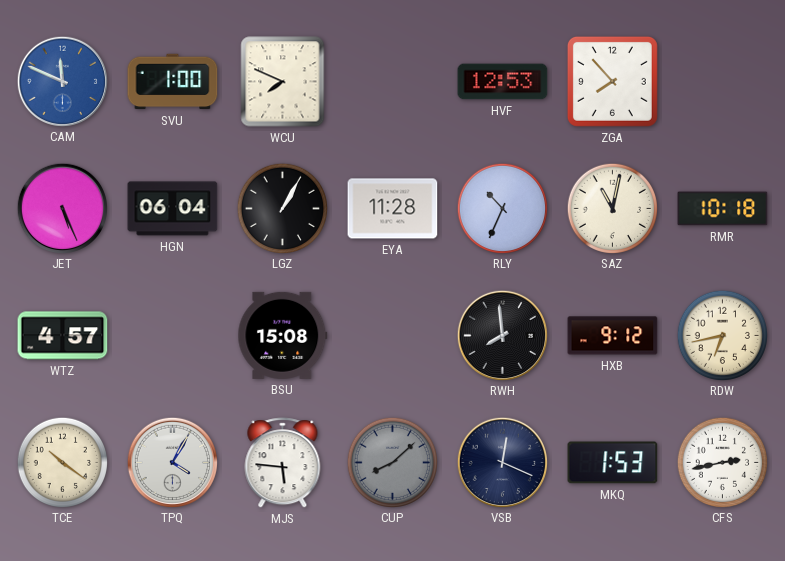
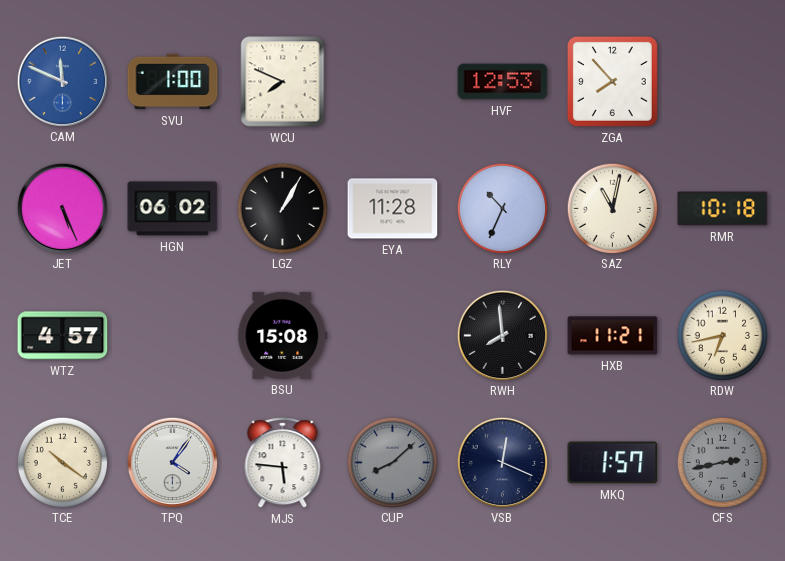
HGN: 06:04 -> 06:02
HXB: 9:12 -> 11:21
TPQ: 4:05 -> 4:06
MKQ: 1:53 -> 1:57
CFS dial: white -> grey
